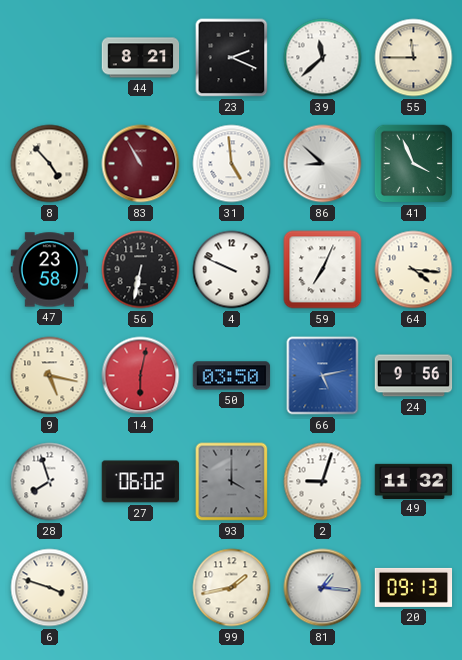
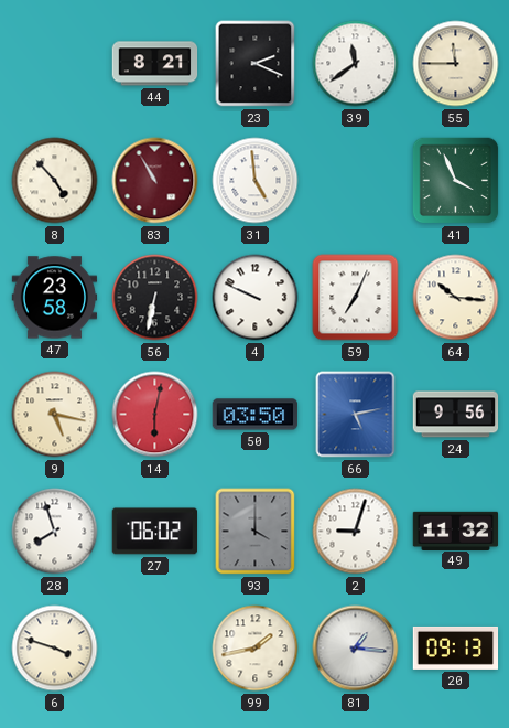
39: 11:38 -> 11:39
86: 8:52 -> none
64: 4:16 -> 10:16
